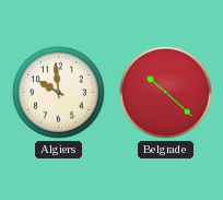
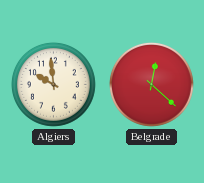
Belgrade: 10:22 -> 12:22
